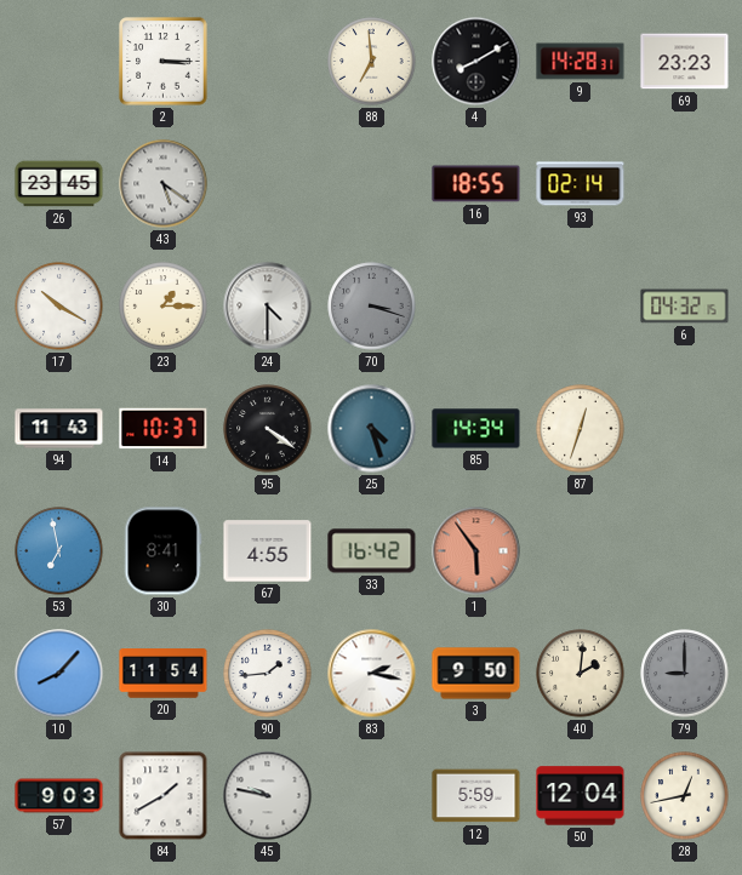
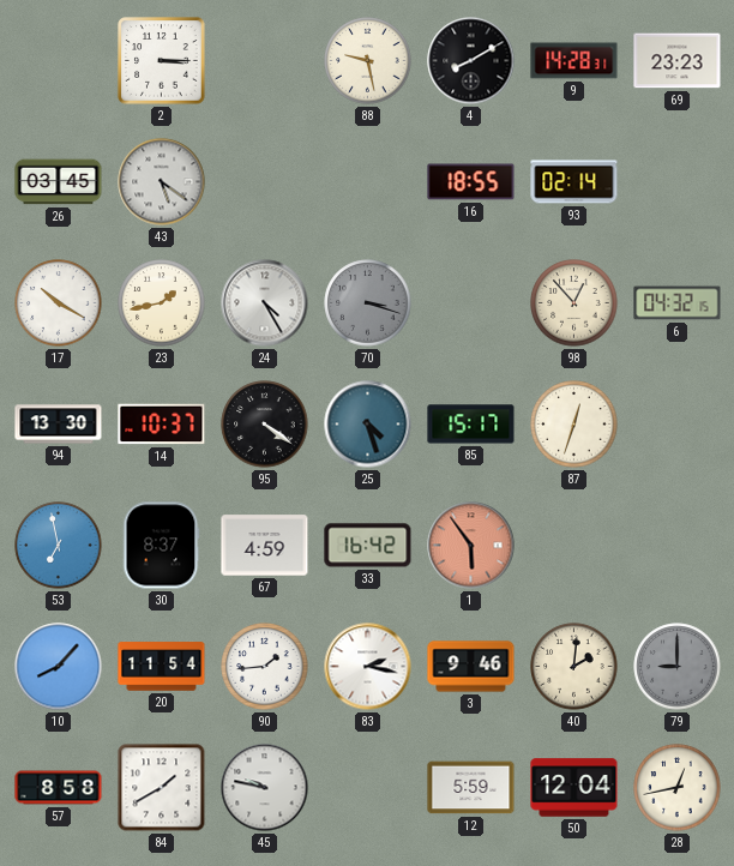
88: 6:59 -> 9:28
26: 23:45 -> 03:45
23: 1:15 -> 1:43
24: 4:30 -> 4:25
98: none -> 12:53
94: 11:43 -> 13:30
85: 14:34 -> 15:17
30: 8:41 -> 8:37
67: 4:55 -> 4:59
3: 9:50 -> 9:46
57: 9:03 -> 8:58
